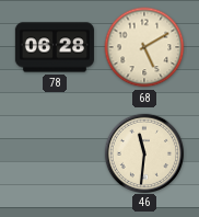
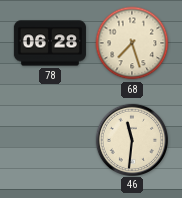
68: 5:10 -> 7:27
